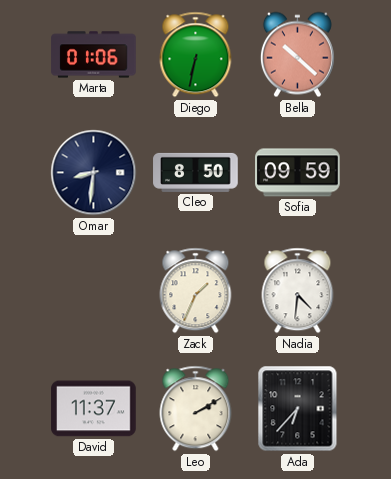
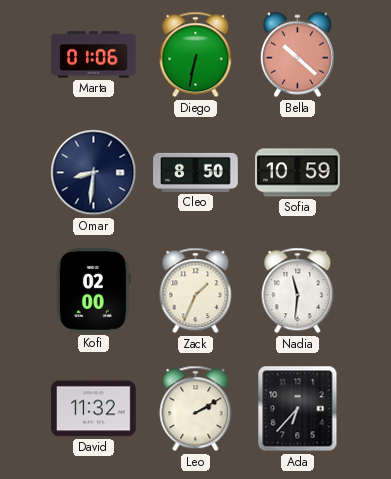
Sofia: 09:59 -> 10:59
Kofi: none -> 02:00
Nadia: 4:31 -> 11:31
David: 11:37 -> 11:32
